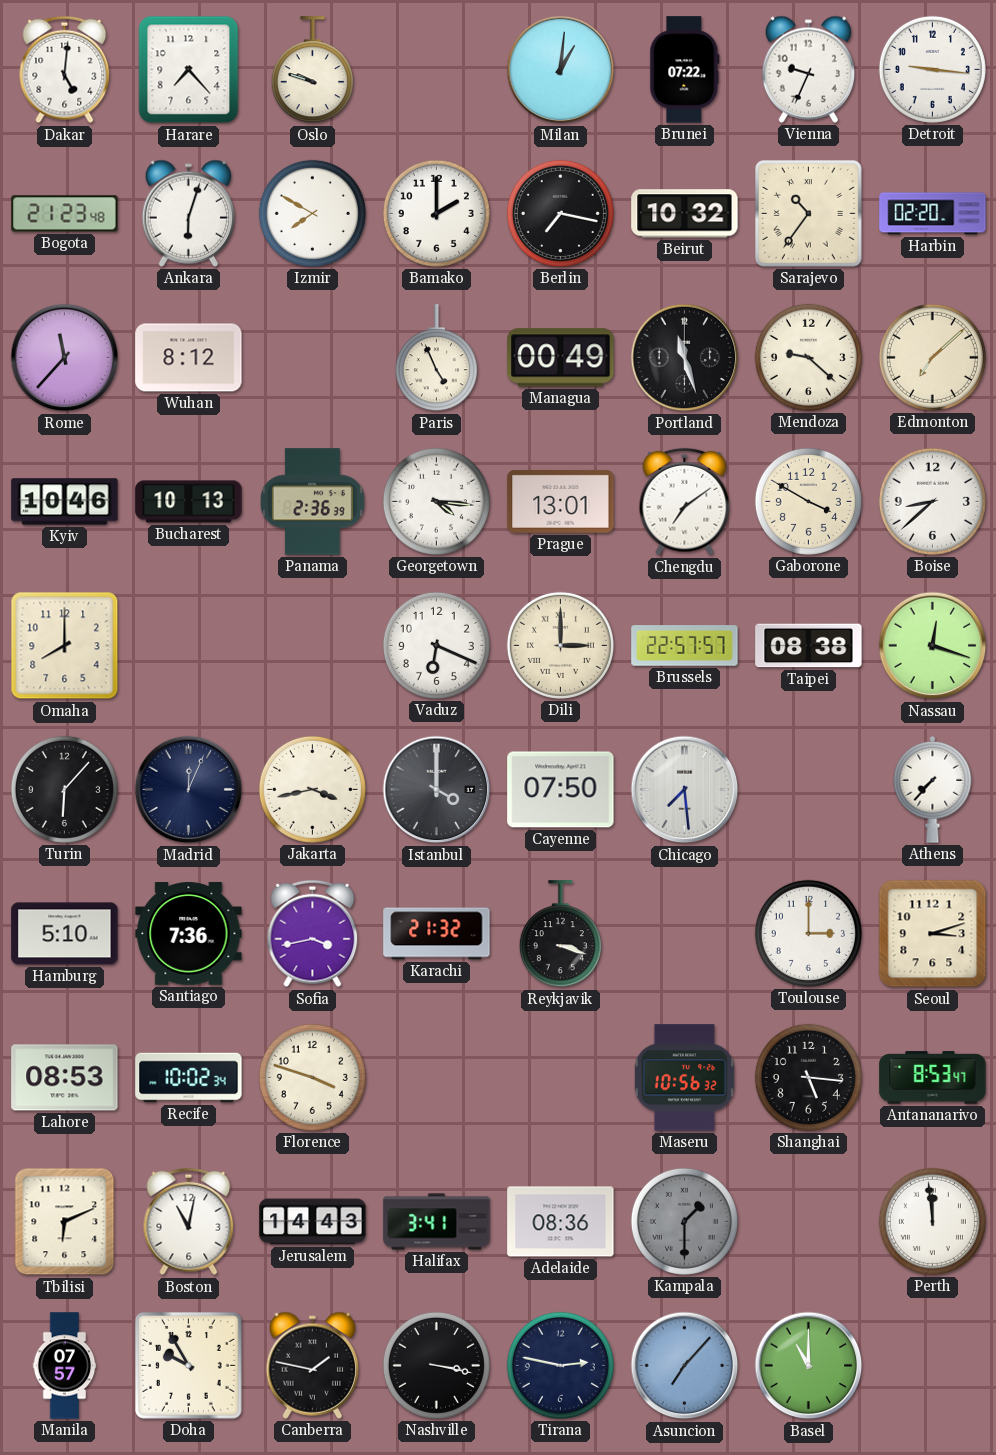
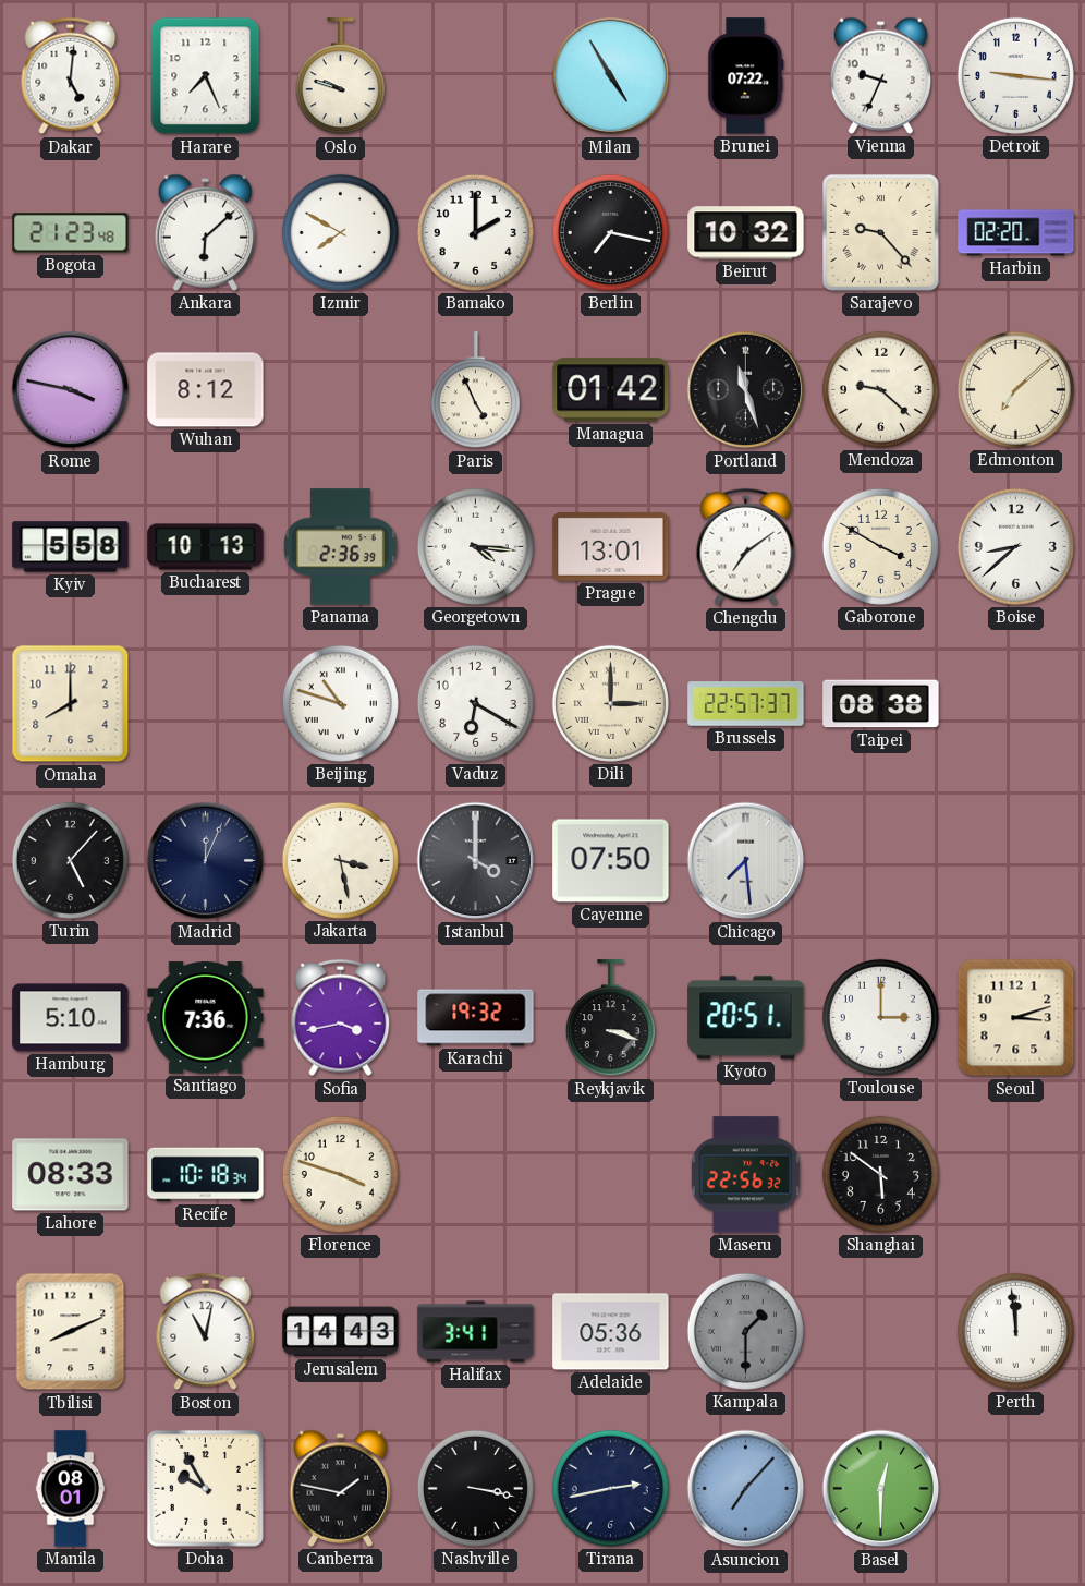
Harare: 7:23 -> 7:26
Milan: 1:01 -> 4:55
Ankara: 6:03 -> 6:08
Sarajevo: 10:36 -> 9:23
Rome: 11:37 -> 3:47
Managua: 00:49 -> 01:42
Kyiv: 10:46 -> 5:58
Beijing: none -> 10:48
Vaduz: 6:19 -> 6:20
Brussels: 22:57:57 -> 22:57:37
Nassau: 12:18 -> none
Turin: 6:07 -> 5:07
Jakarta: 3:43 -> 3:28
Athens: 7:37 -> none
Karachi: 21:32 -> 19:32
Kyoto: none -> 20:51
Lahore: 08:53 -> 08:33
Recife: 10:02 -> 10:18
Maseru: 10:56 -> 22:56
Shanghai: 5:16 -> 5:51
Antananarivo: 8:53 -> none
Tbilisi: 6:11 -> 8:11
Adelaide: 08:36 -> 05:36
Manila: 07:57 -> 08:01
Tirana: 2:47 -> 2:43
Basel: 11:00 -> 12:30
